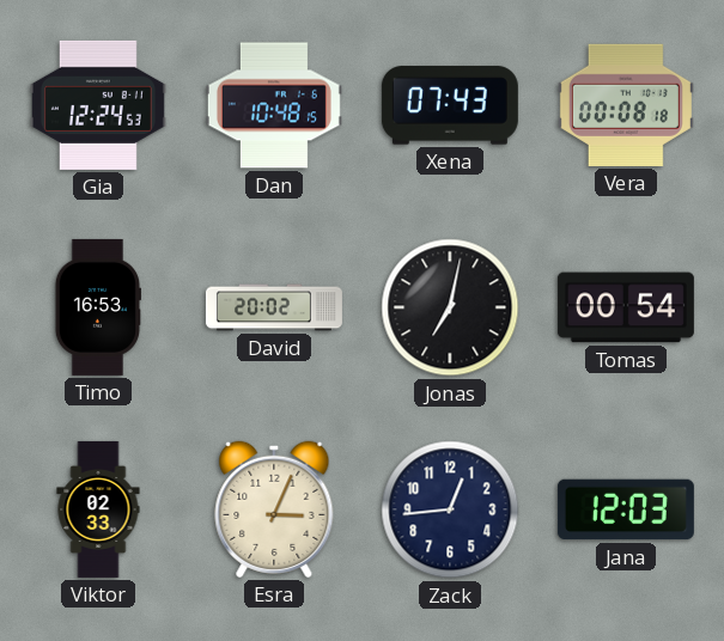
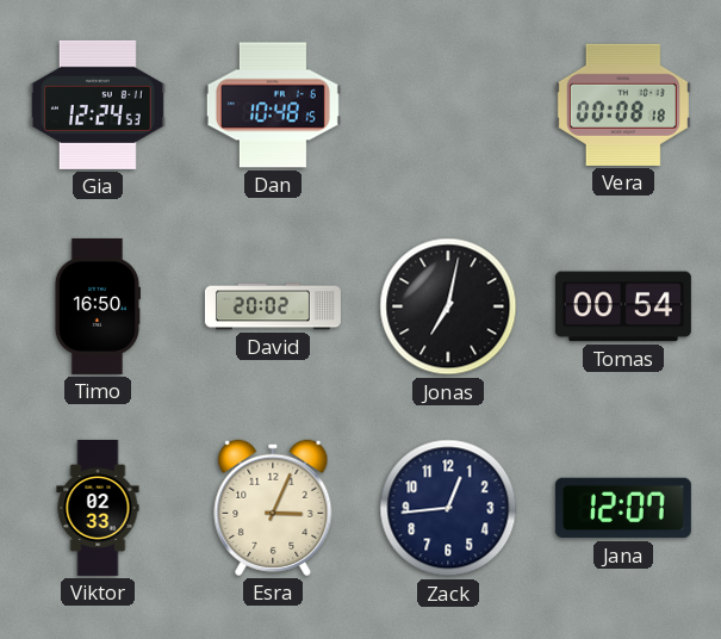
Xena: 07:43 -> none
Timo: 16:53 -> 16:50
Jana: 12:03 -> 12:07
